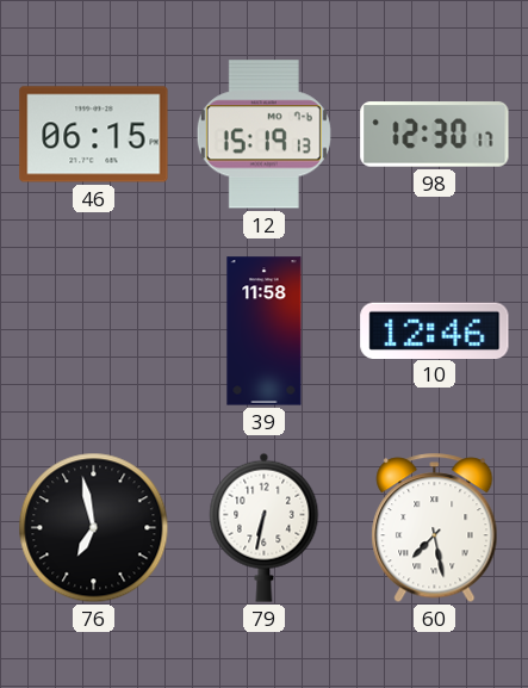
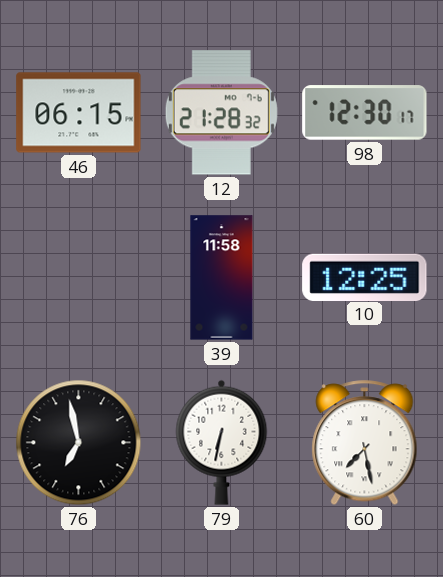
12: 15:19 -> 21:28
10: 12:46 -> 12:25
